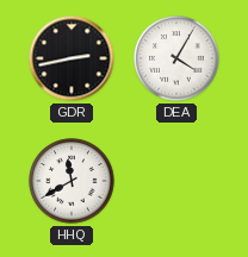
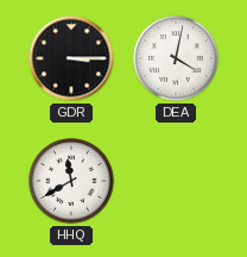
GDR: 2:43 -> 3:15
DEA: 4:05 -> 4:02
